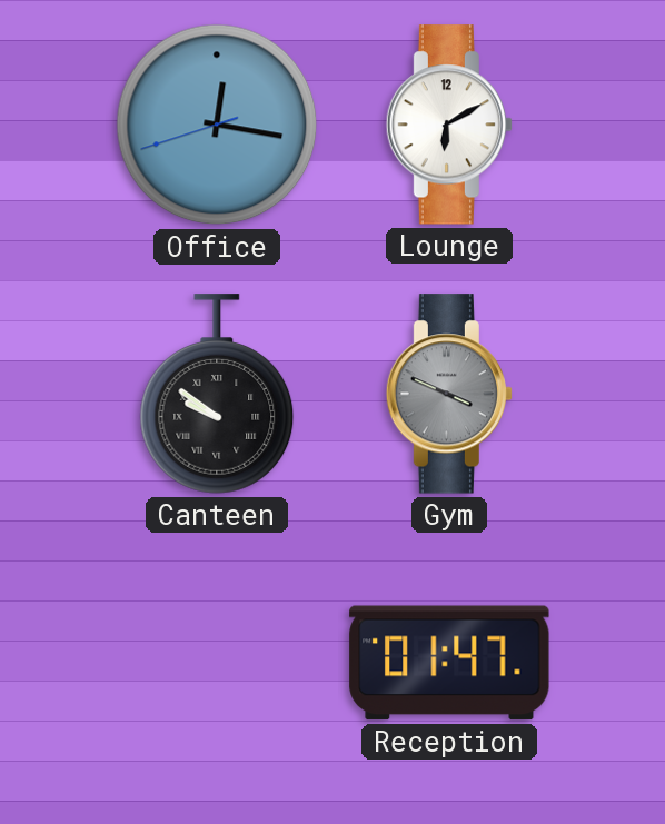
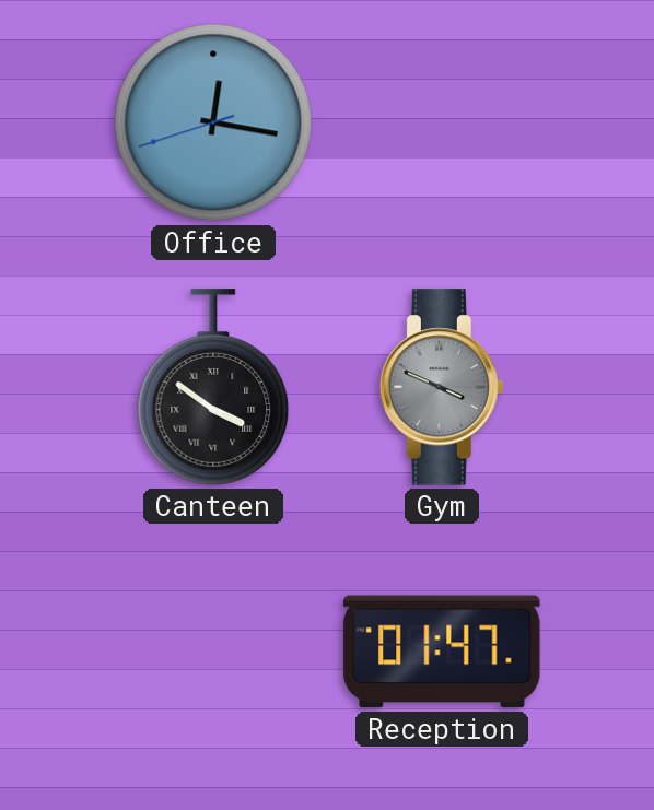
Lounge: 6:10 -> none
Canteen: 9:51 -> 3:51
